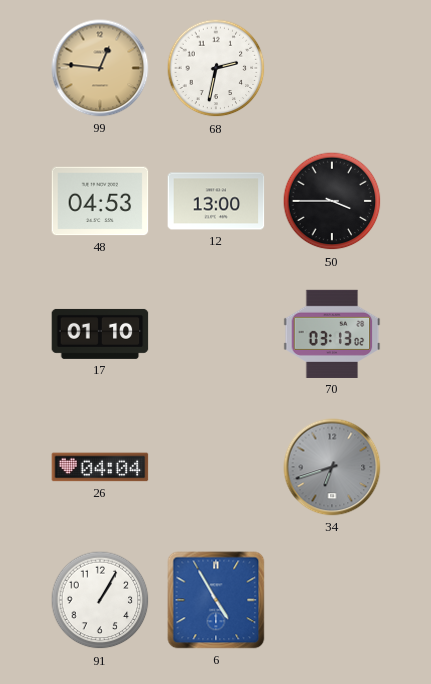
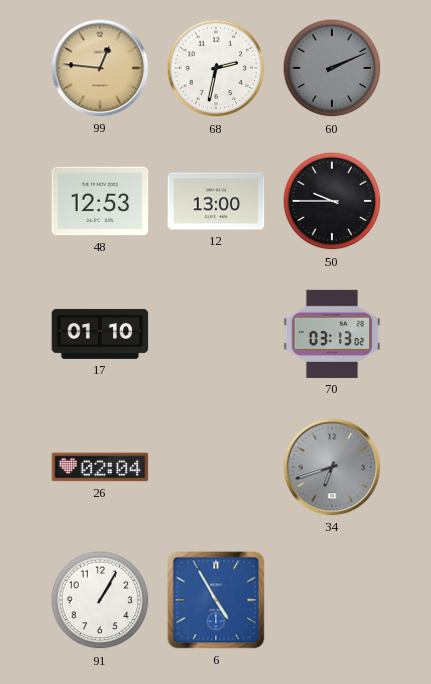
60: none -> 2:11
48: 04:53 -> 12:53
50: 3:45 -> 9:45
26: 04:04 -> 02:04
